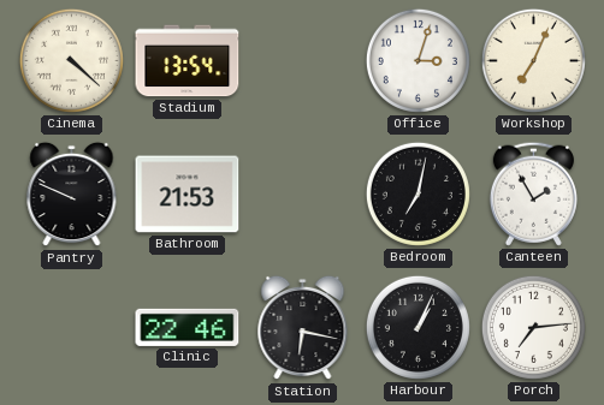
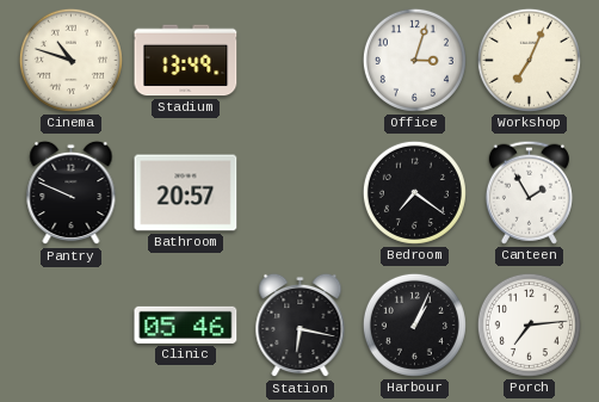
Cinema: 4:22 -> 10:48
Stadium: 13:54 -> 13:49
Bathroom: 21:53 -> 20:57
Bedroom: 7:02 -> 7:21
Clinic: 22:46 -> 05:46
